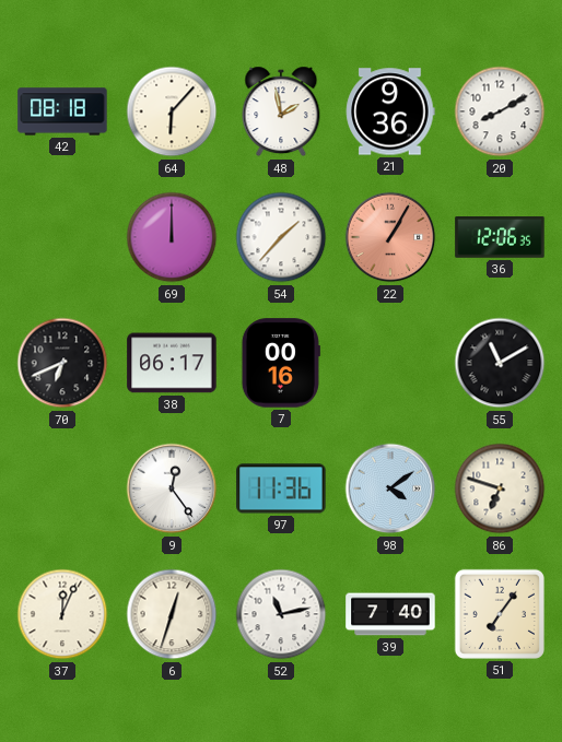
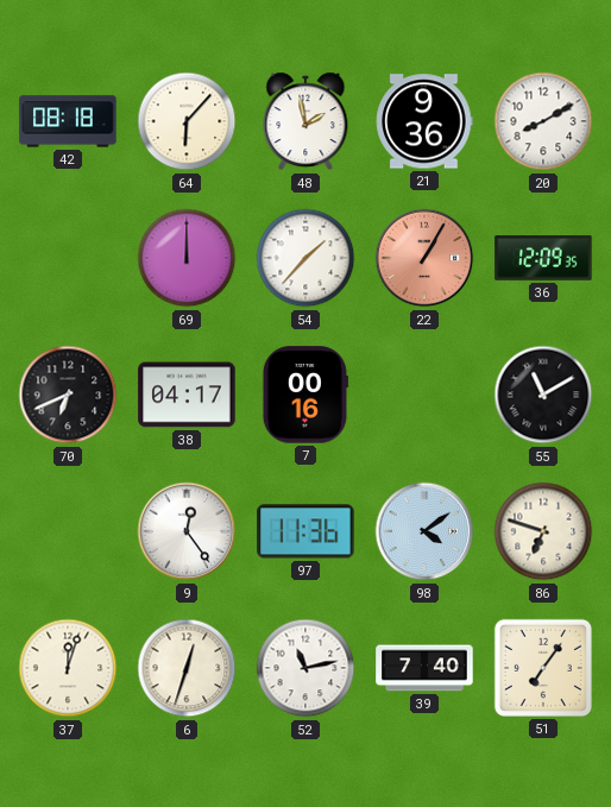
36: 12:06 -> 12:09
38: 06:17 -> 04:17
37: 12:04 -> 12:03
